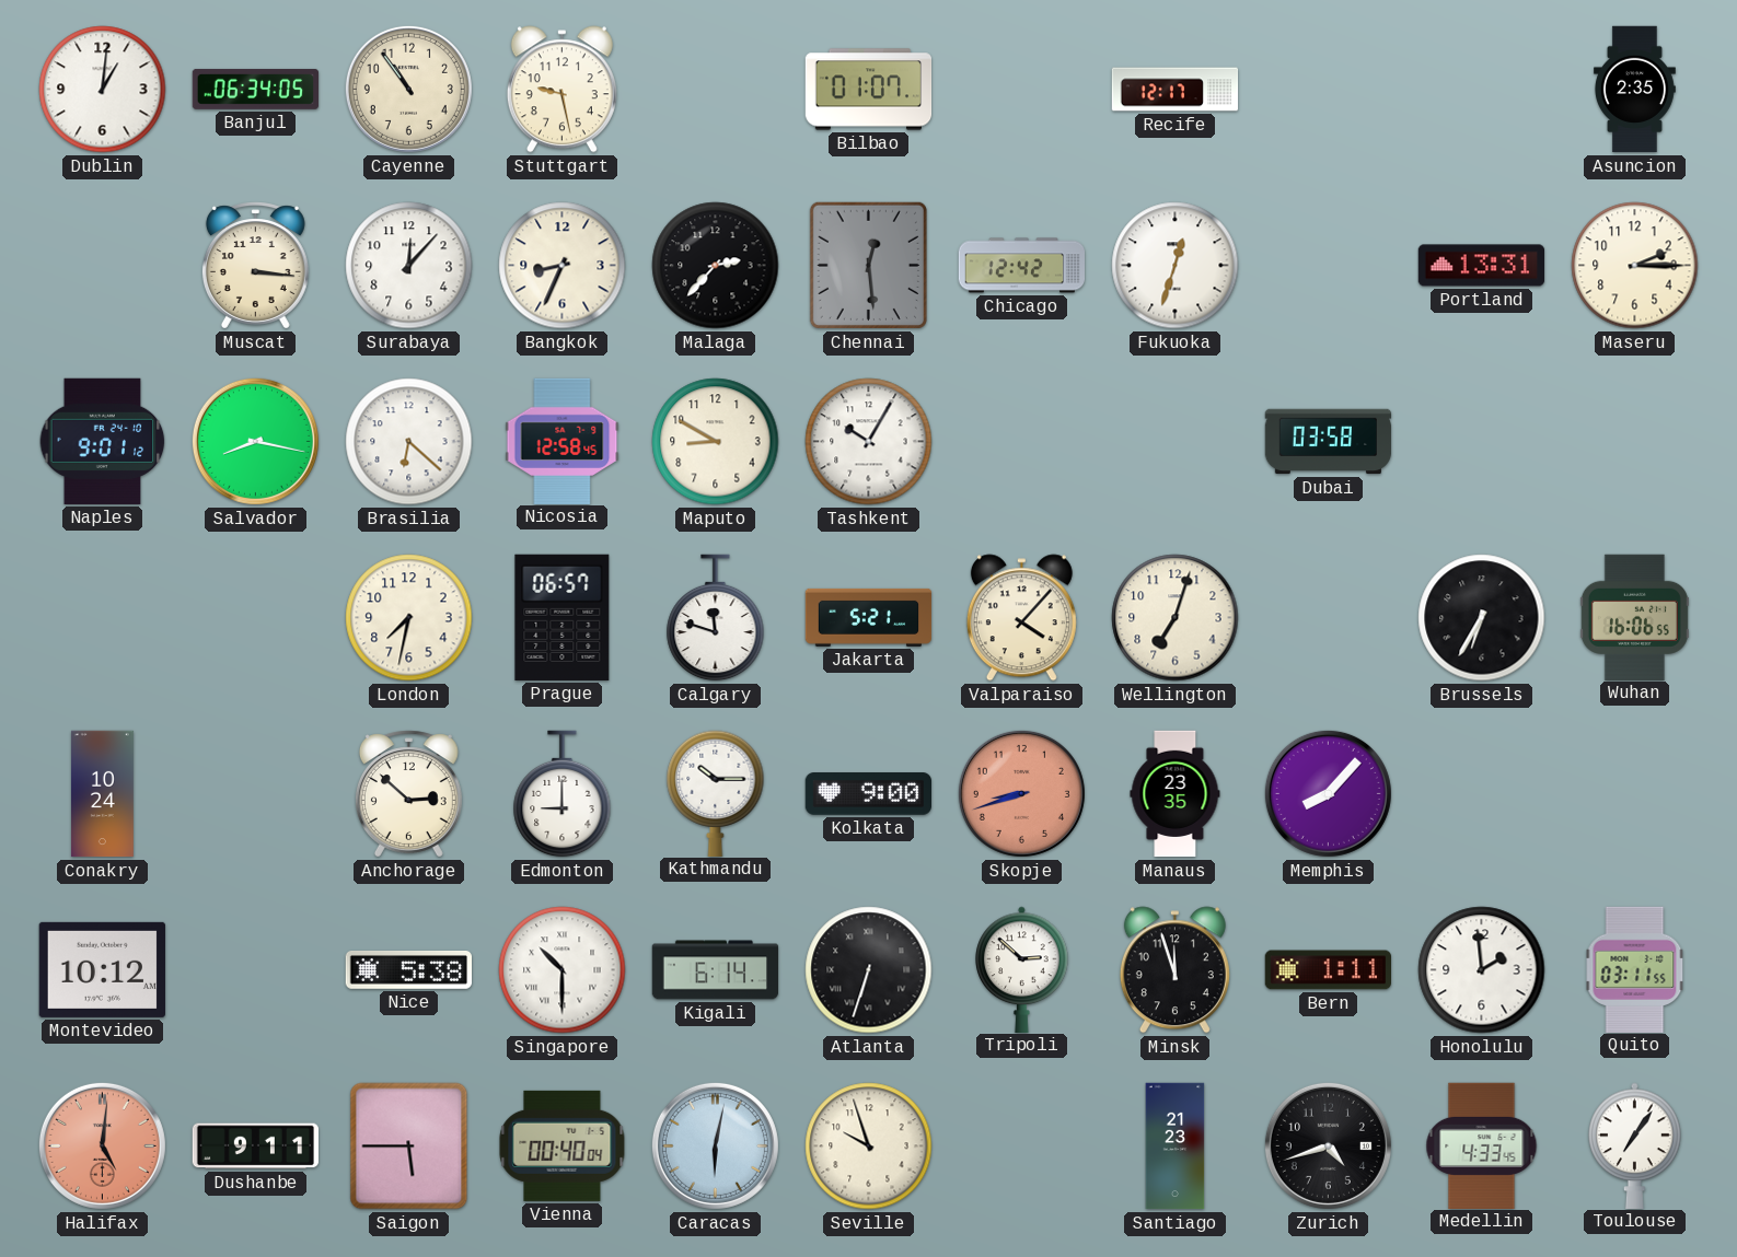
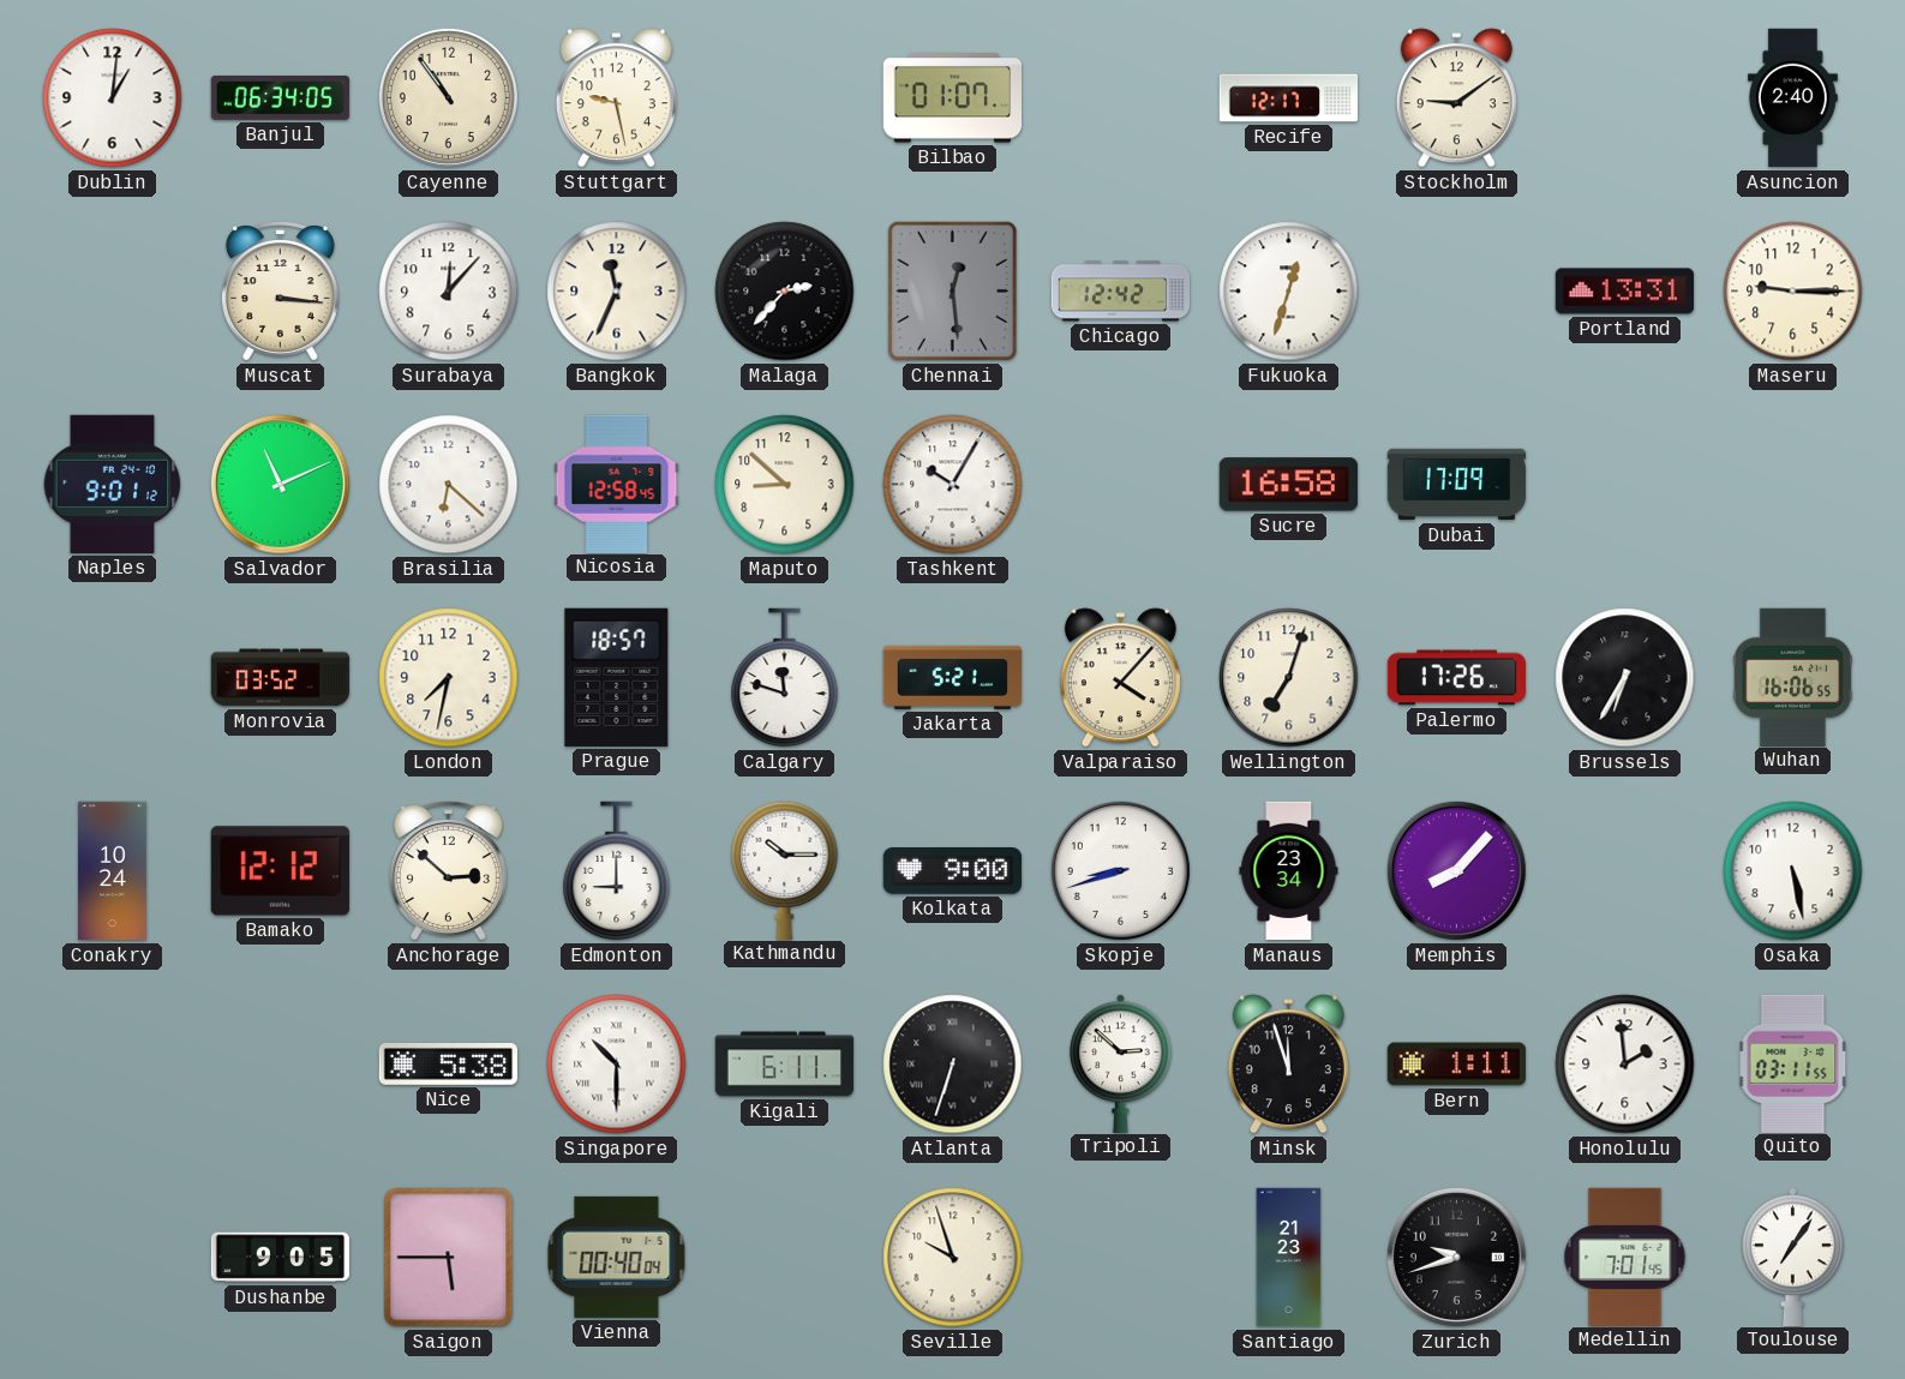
Stockholm: none -> 9:09
Asuncion: 2:35 -> 2:40
Bangkok: 8:34 -> 11:34
Maseru: 2:15 -> 9:15
Salvador: 8:17 -> 11:11
Maputo: 8:50 -> 8:52
Sucre: none -> 16:58
Dubai: 03:58 -> 17:09
Monrovia: none -> 03:52
Prague: 06:57 -> 18:57
Palermo: none -> 17:26
Bamako: none -> 12:12
Skopje dial: salmon -> white
Manaus: 23:35 -> 23:34
Osaka: none -> 5:28
Montevideo: 10:12 -> none
Kigali: 6:14 -> 6:11
Halifax: 5:01 -> none
Dushanbe: 9:11 -> 9:05
Caracas: 6:02 -> none
Zurich: 4:42 -> 9:42
Medellin: 4:33 -> 7:01
